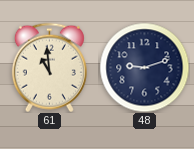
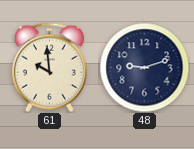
61: 10:59 -> 9:59
